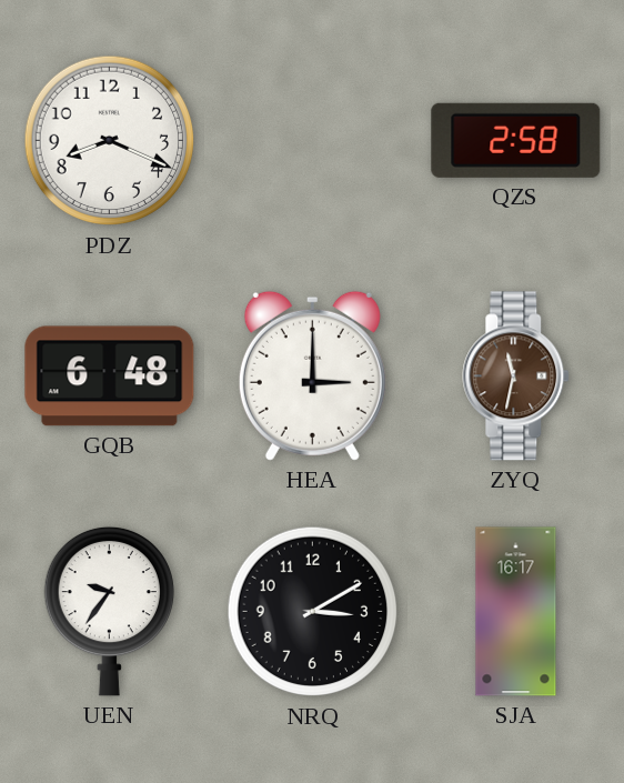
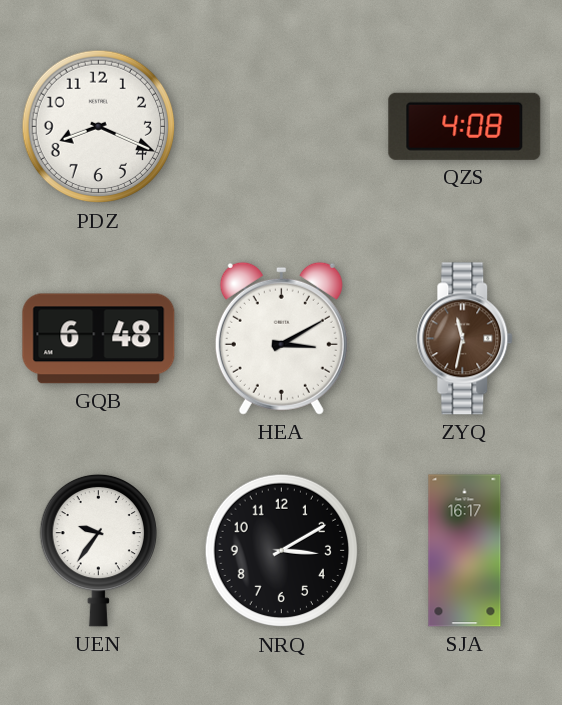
QZS: 2:58 -> 4:08
HEA: 3:00 -> 3:10
